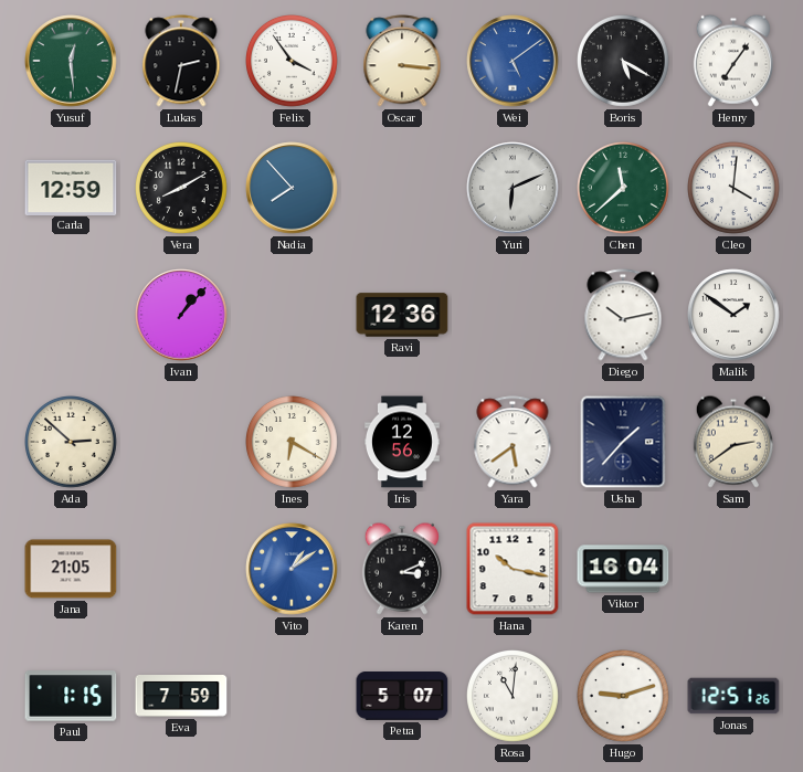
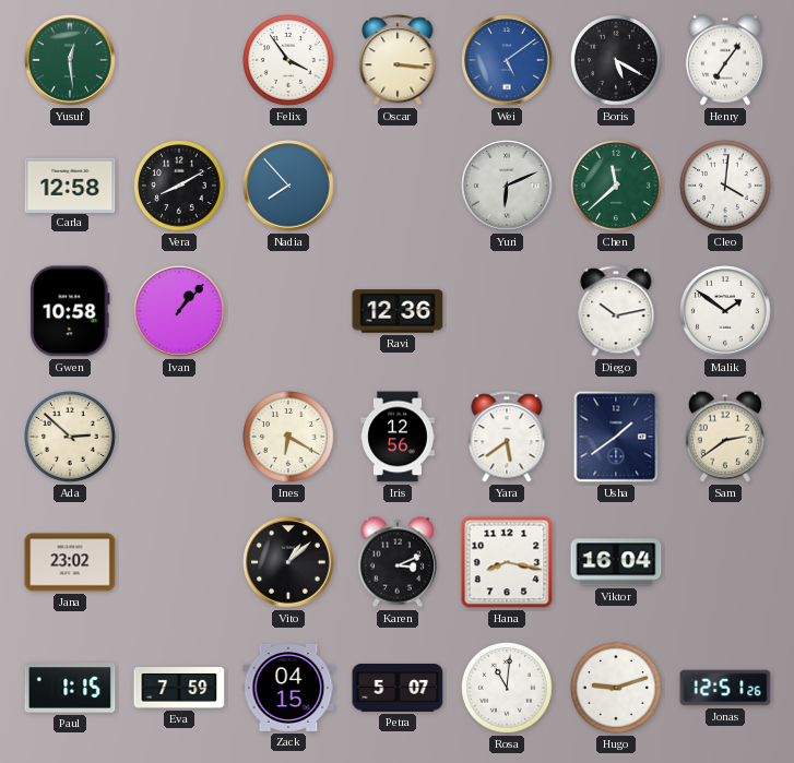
Lukas: 2:32 -> none
Carla: 12:59 -> 12:58
Gwen: none -> 10:58
Usha: 1:37 -> 1:39
Jana: 21:05 -> 23:02
Vito: 1:09 -> 1:08
Vito dial: blue -> black
Hana: 10:17 -> 8:17
Zack: none -> 04:15
